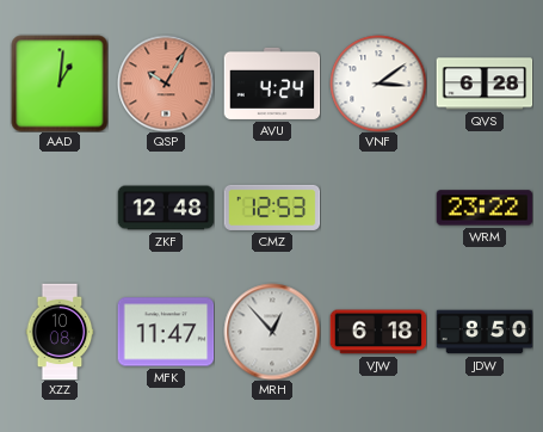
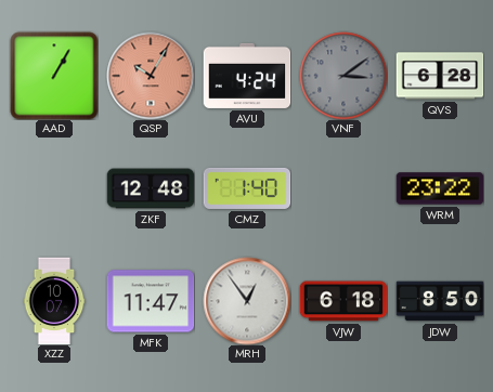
AAD: 1:01 -> 1:05
VNF dial: white -> grey
CMZ: 12:53 -> 1:40
XZZ: 10:08 -> 10:07
MRH: 12:53 -> 12:54
